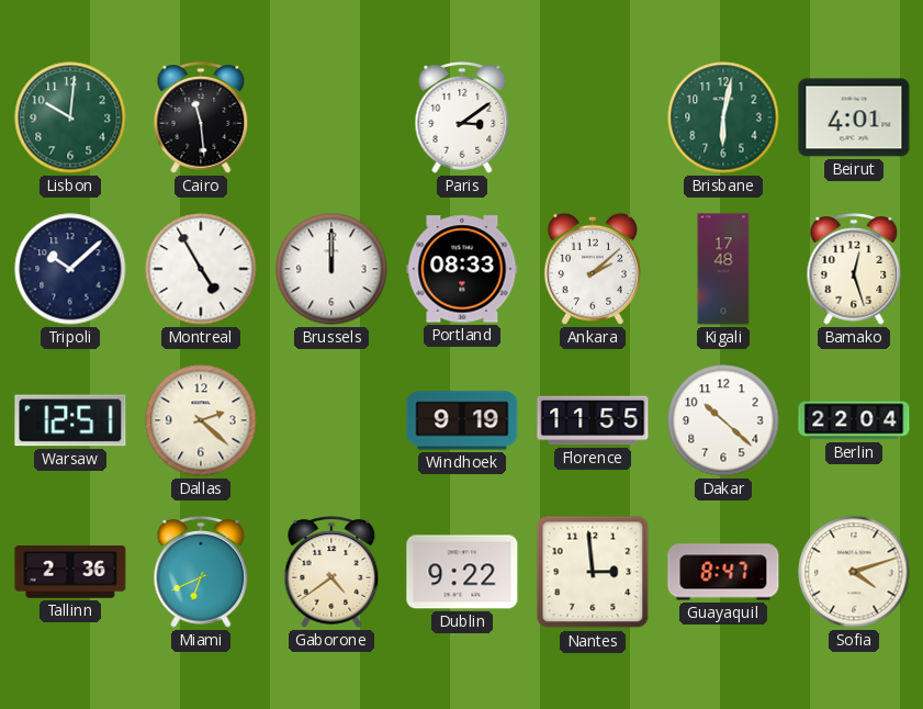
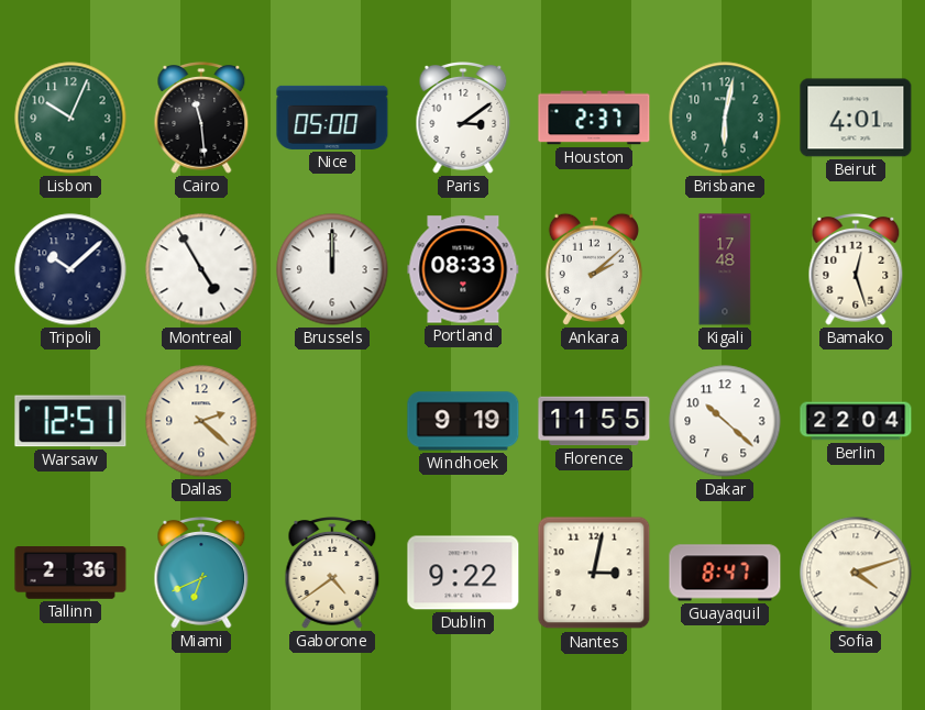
Lisbon: 10:01 -> 10:04
Nice: none -> 05:00
Houston: none -> 2:37
Nantes: 2:59 -> 3:02
